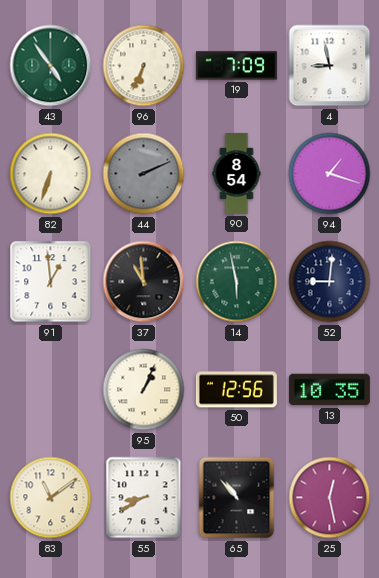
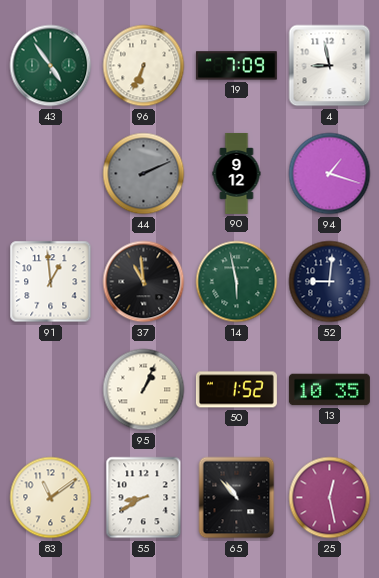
82: 6:33 -> none
90: 8:54 -> 9:12
50: 12:56 -> 1:52
